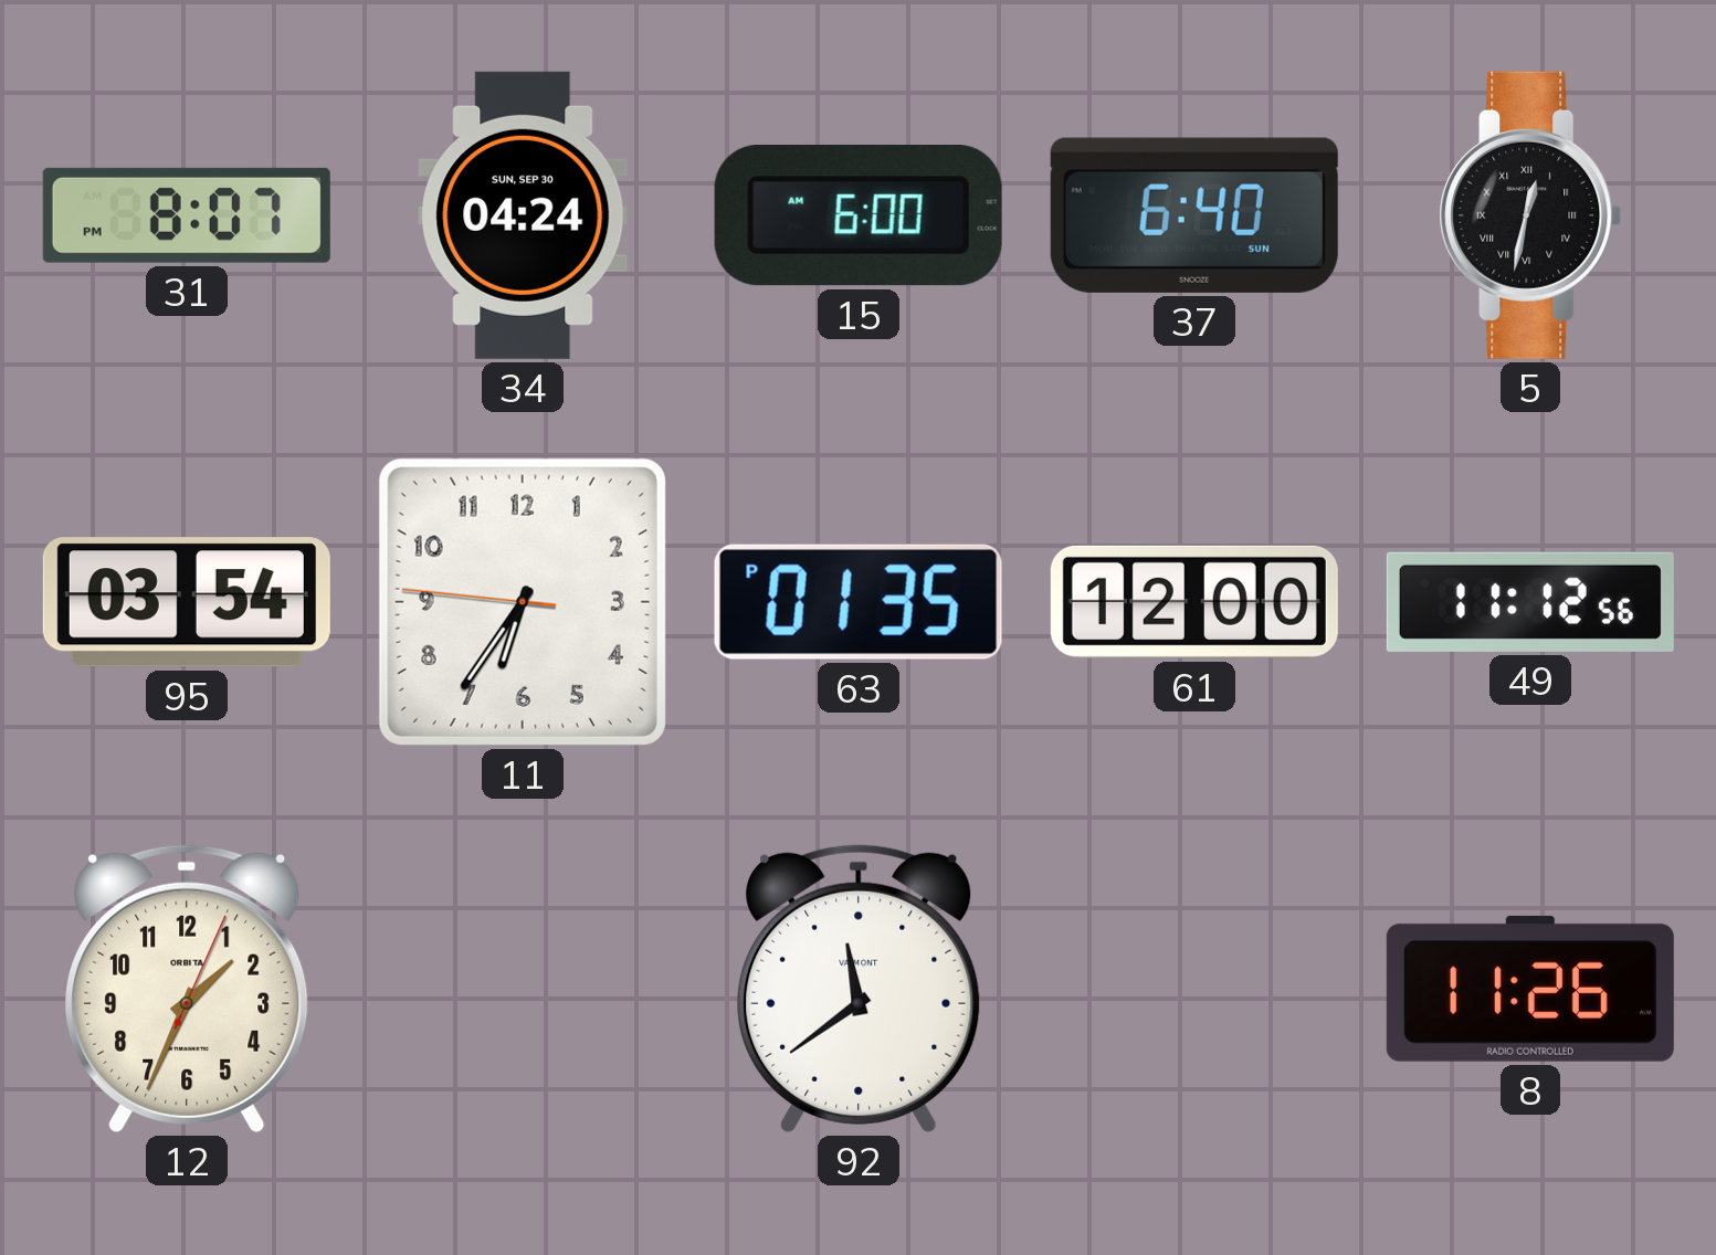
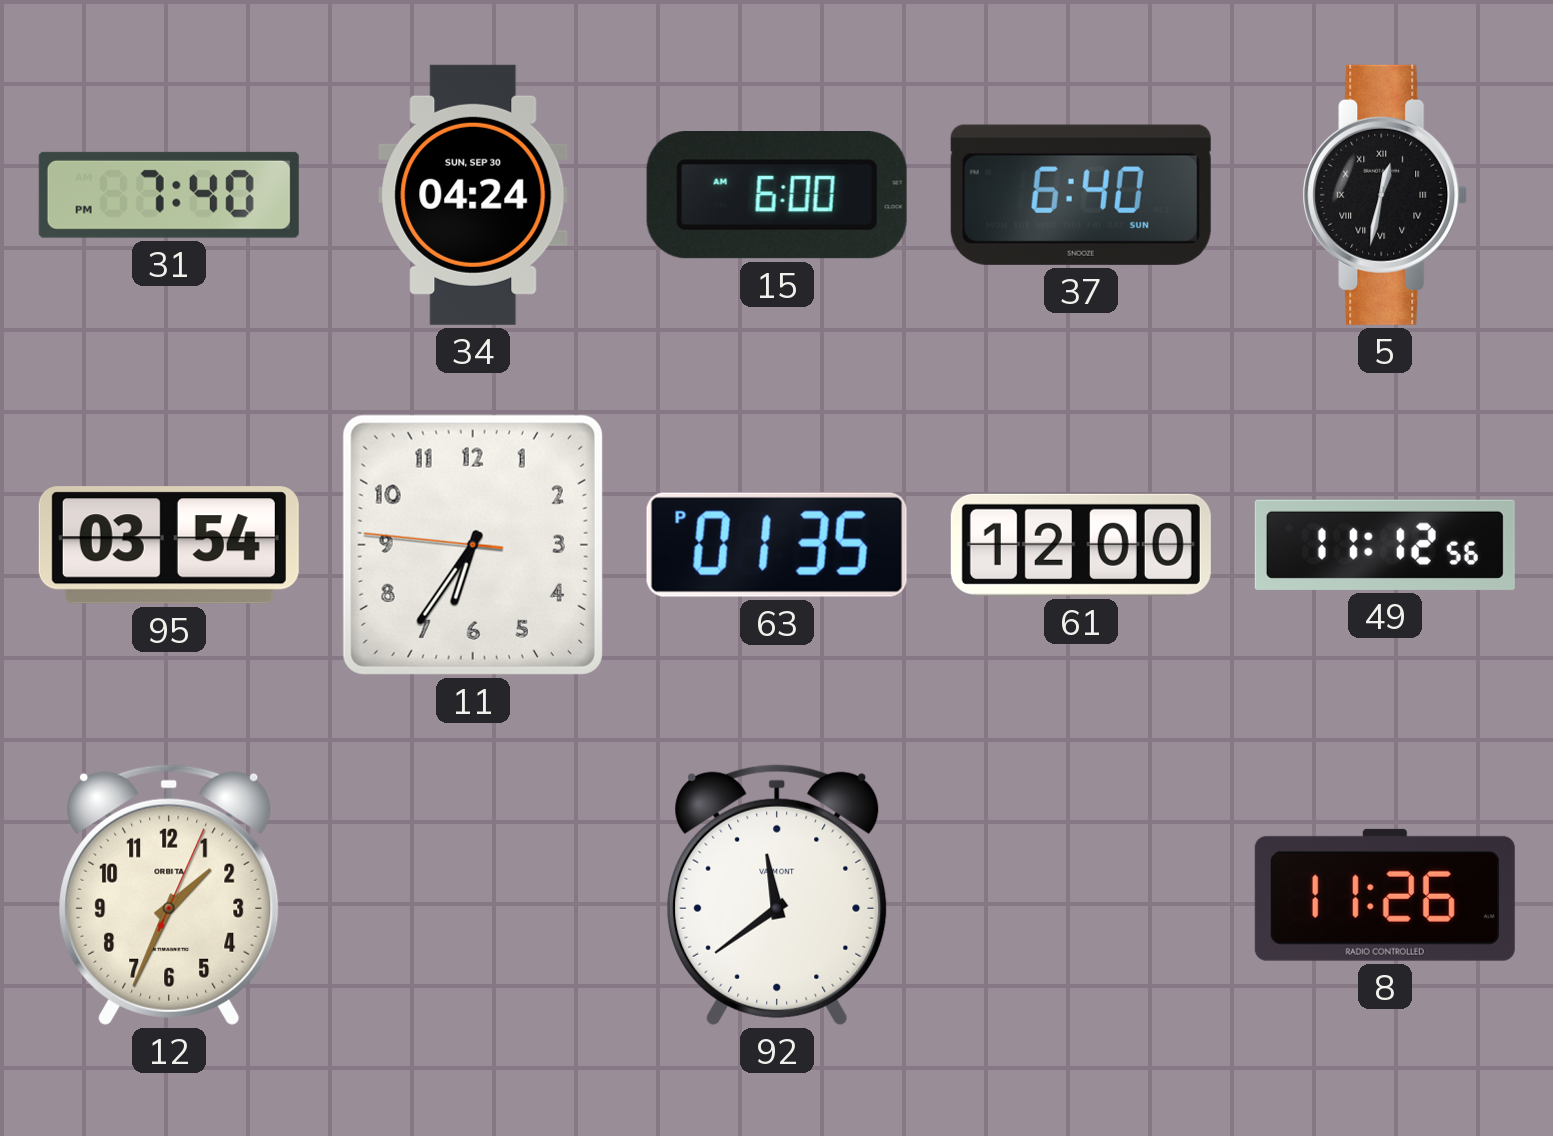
31: 8:07 -> 7:40
